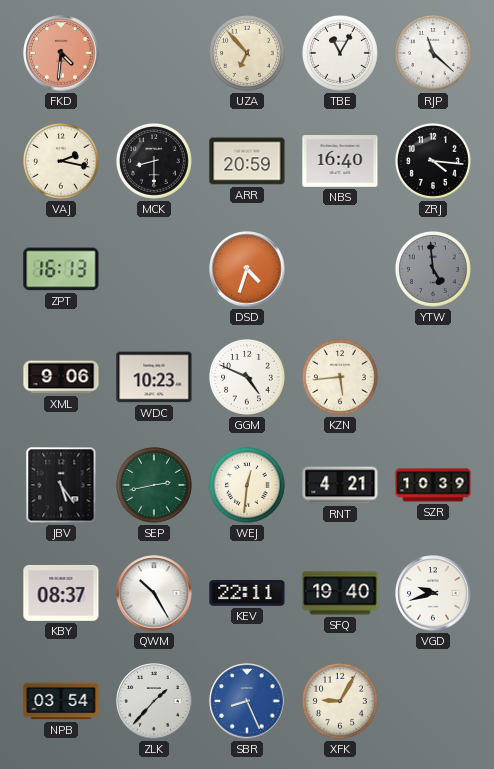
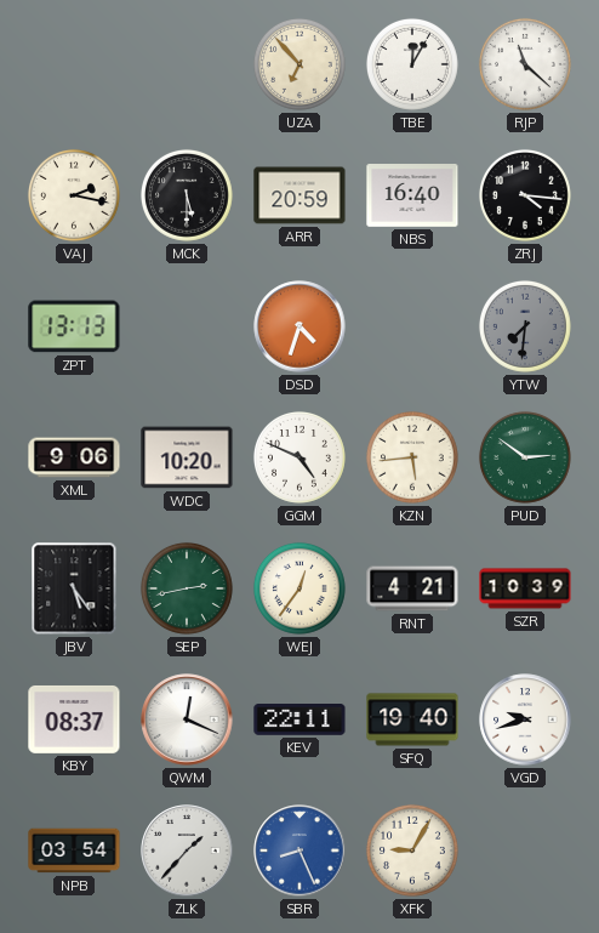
FKD: 4:31 -> none
TBE: 11:05 -> 12:05
MCK: 8:30 -> 5:30
ZPT: 16:13 -> 13:13
YTW: 4:59 -> 7:31
WDC: 10:23 -> 10:20
PUD: none -> 2:51
WEJ: 12:31 -> 12:36
QWM: 10:25 -> 12:19
